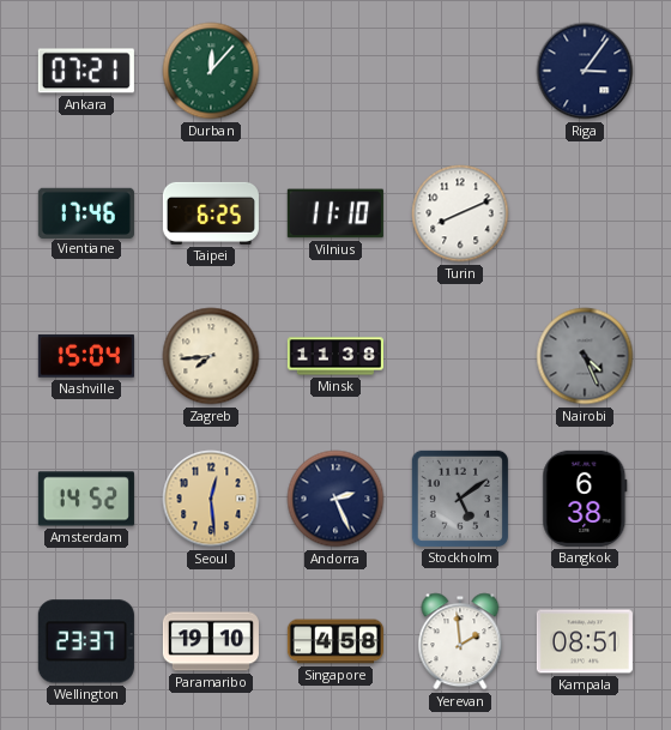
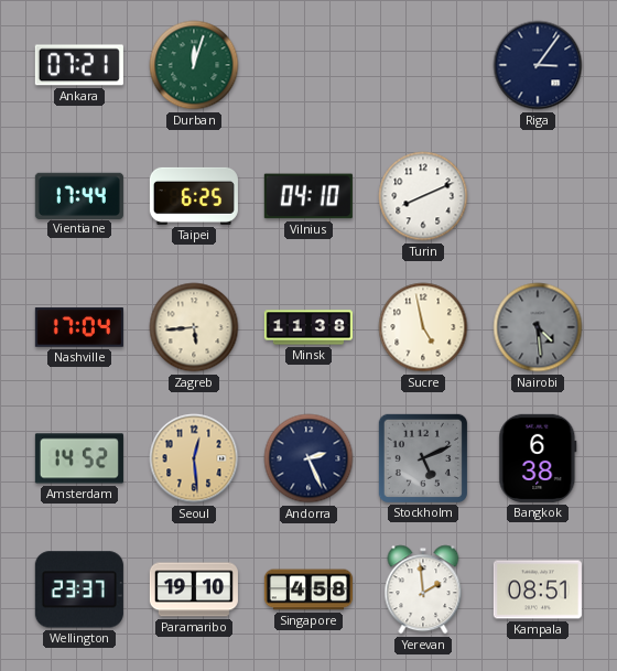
Durban: 12:07 -> 12:03
Vientiane: 17:46 -> 17:44
Vilnius: 11:10 -> 04:10
Nashville: 15:04 -> 17:04
Zagreb: 7:44 -> 5:44
Sucre: none -> 4:58
Nairobi: 4:26 -> 4:29
Stockholm: 5:09 -> 5:11
